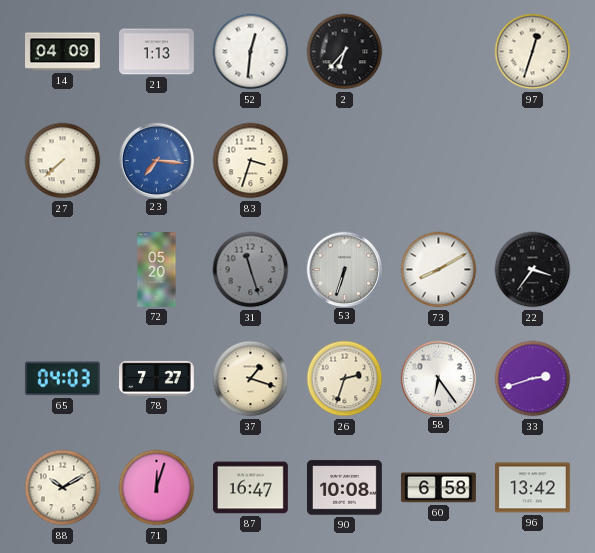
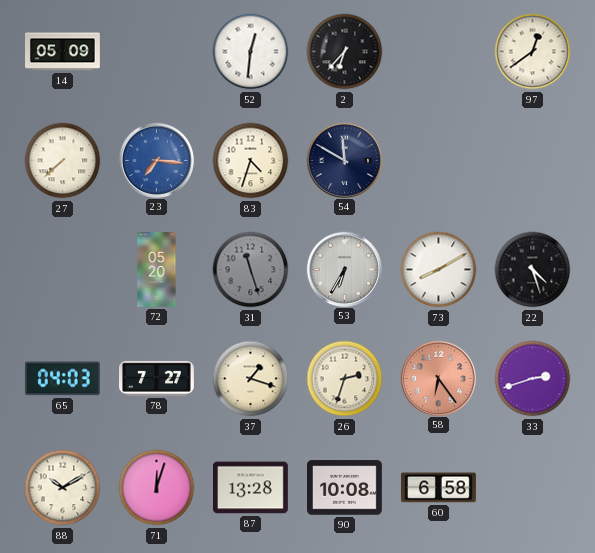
14: 04:09 -> 05:09
21: 1:13 -> none
97: 12:33 -> 12:39
83: 3:33 -> 4:33
54: none -> 11:50
53: 6:33 -> 6:35
22: 3:36 -> 4:27
58 dial: white -> salmon
87: 16:47 -> 13:28
96: 13:42 -> none
